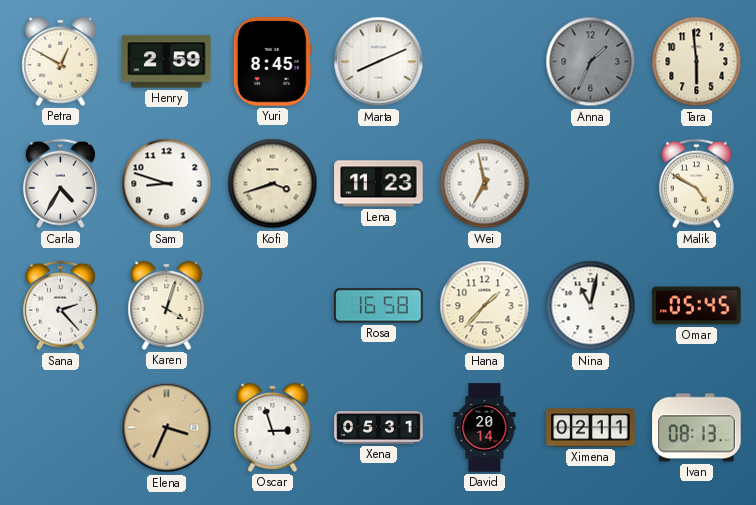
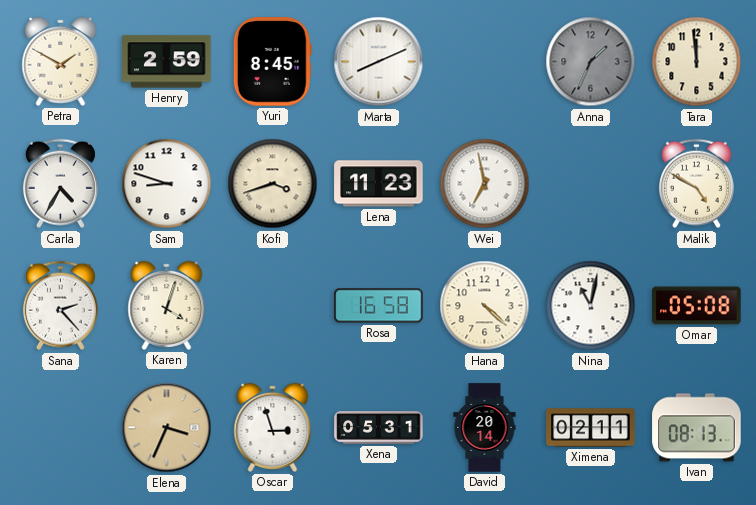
Petra: 12:50 -> 1:50
Tara: 5:59 -> 11:59
Hana: 1:37 -> 4:22
Omar: 05:45 -> 05:08
